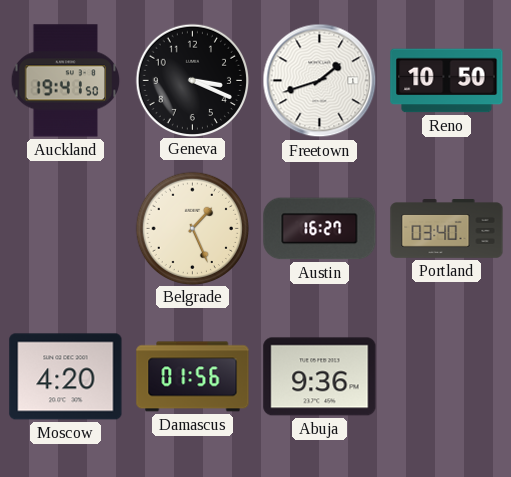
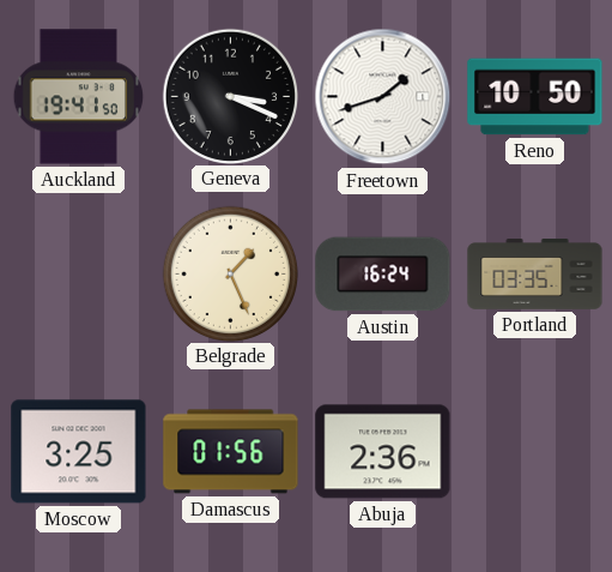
Austin: 16:27 -> 16:24
Portland: 03:40 -> 03:35
Moscow: 4:20 -> 3:25
Abuja: 9:36 -> 2:36
